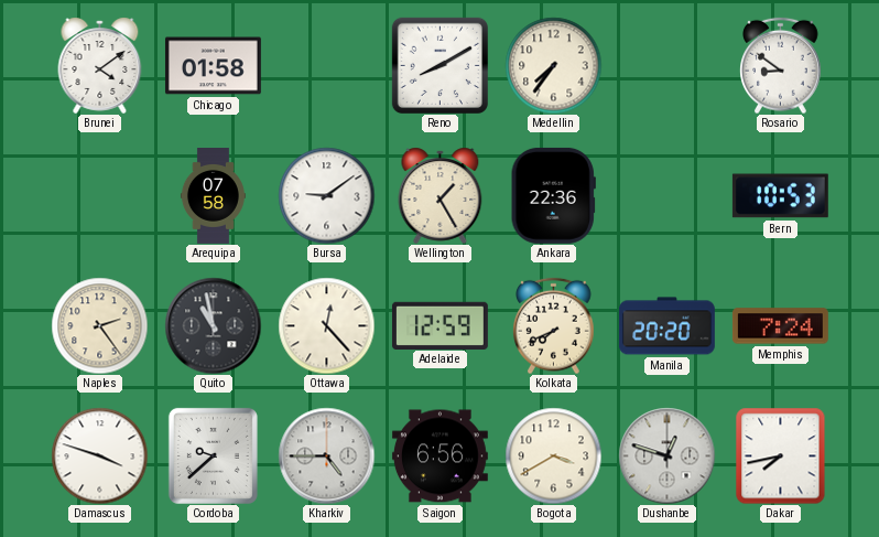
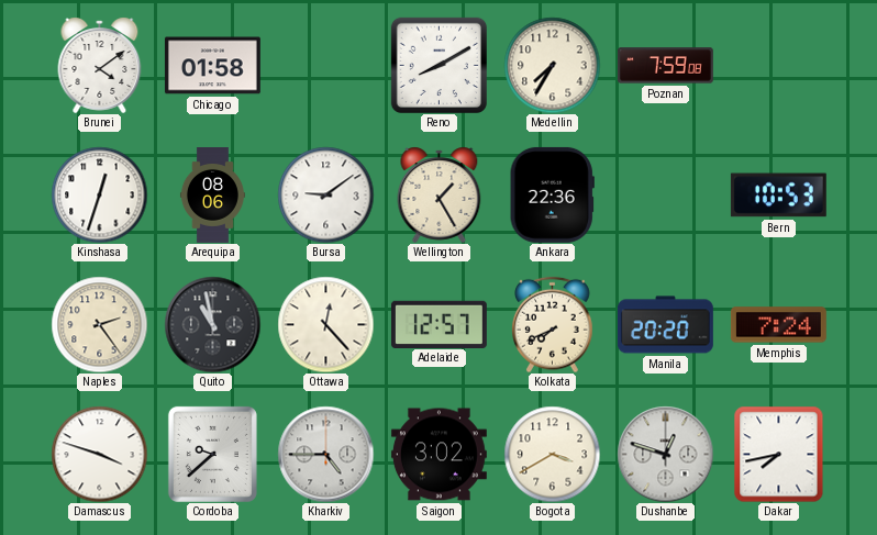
Medellin: 7:36 -> 7:35
Poznan: none -> 7:59
Rosario: 8:51 -> none
Kinshasa: none -> 12:33
Arequipa: 07:58 -> 08:06
Adelaide: 12:59 -> 12:57
Saigon: 6:56 -> 3:02
